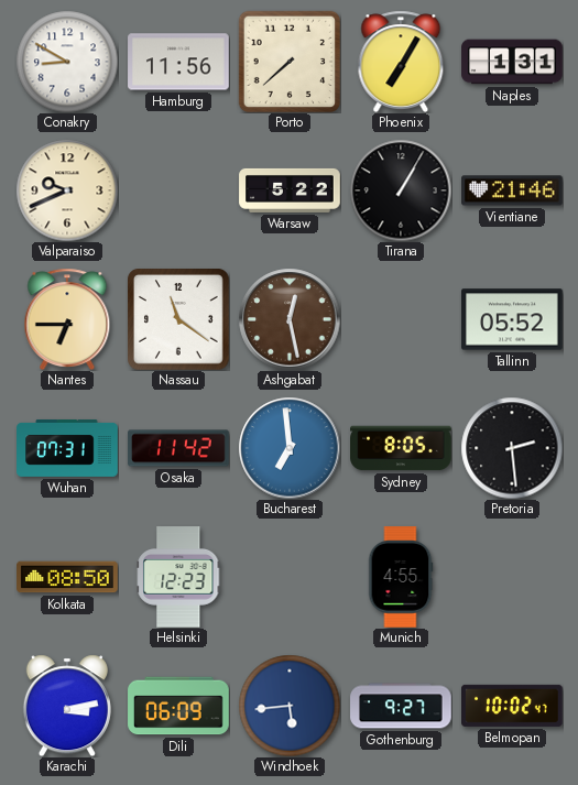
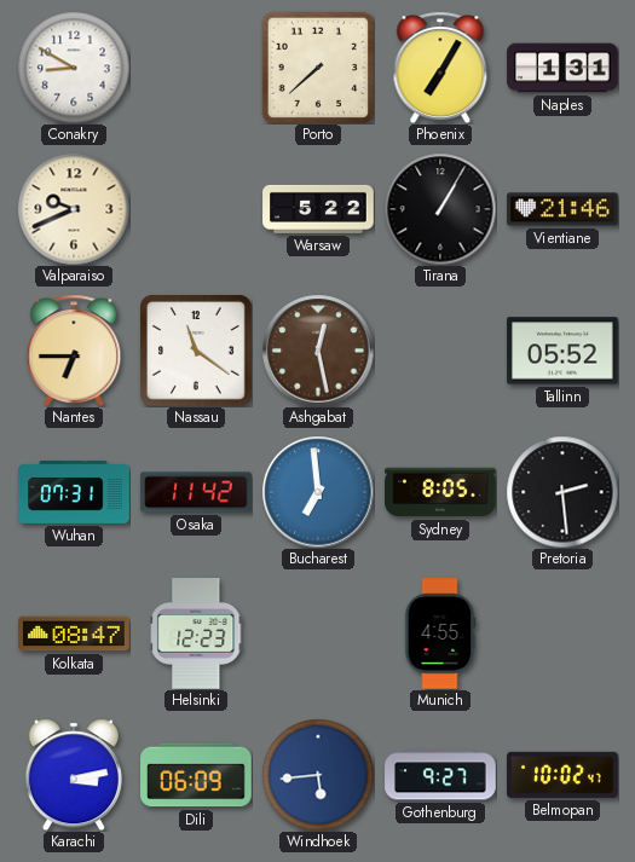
Hamburg: 11:56 -> none
Kolkata: 08:50 -> 08:47
